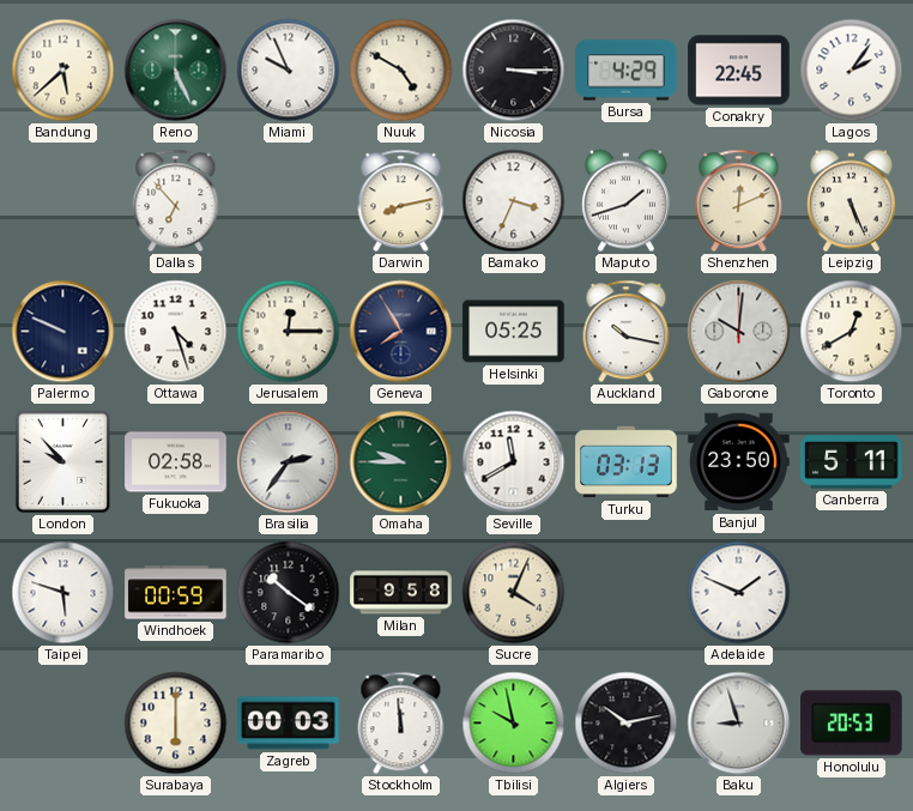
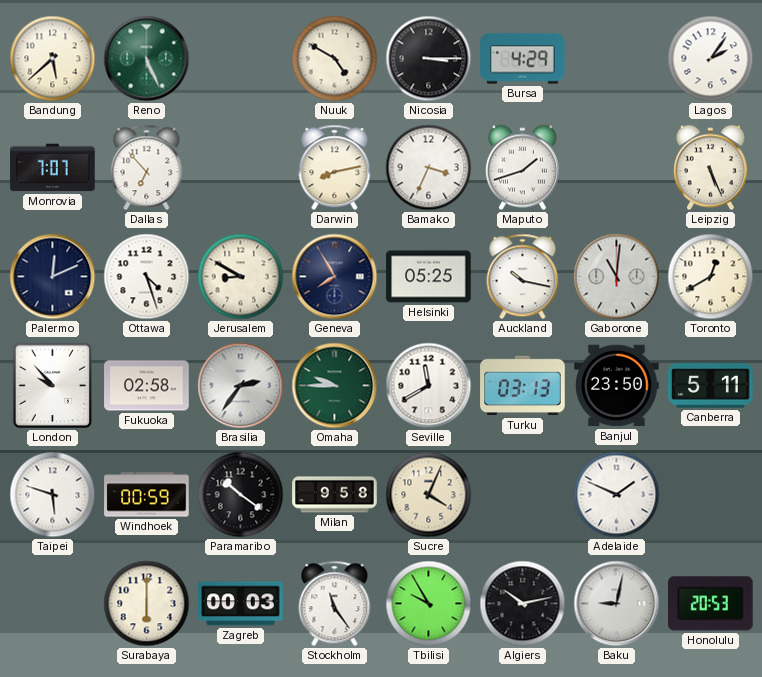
Miami: 9:56 -> none
Conakry: 22:45 -> none
Monrovia: none -> 7:07
Shenzhen: 12:11 -> none
Palermo: 9:49 -> 12:11
Jerusalem: 12:15 -> 8:50
Gaborone: 10:01 -> 11:01
Stockholm: 11:59 -> 11:24
Tbilisi: 9:58 -> 9:55
Baku: 8:57 -> 9:02
